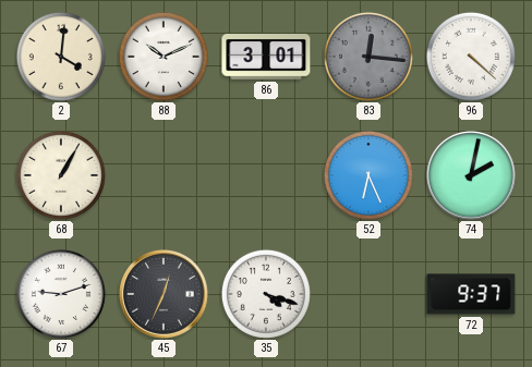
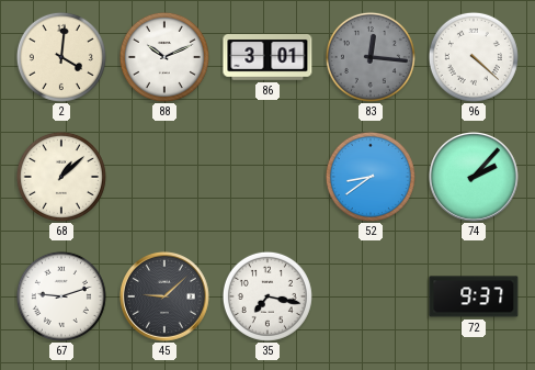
68: 1:05 -> 1:08
52: 6:26 -> 8:39
74: 2:02 -> 2:07
45: 12:34 -> 9:08
35: 4:18 -> 7:17
